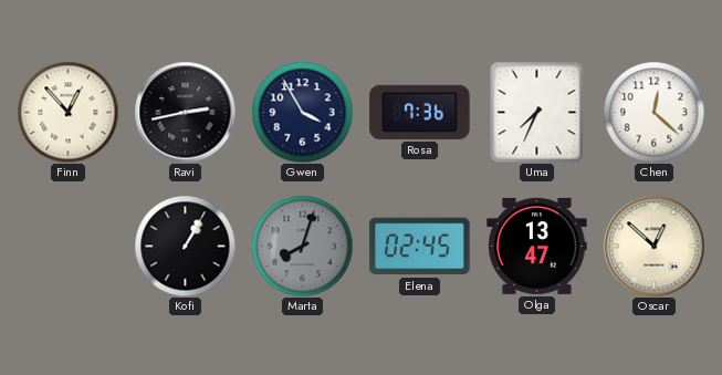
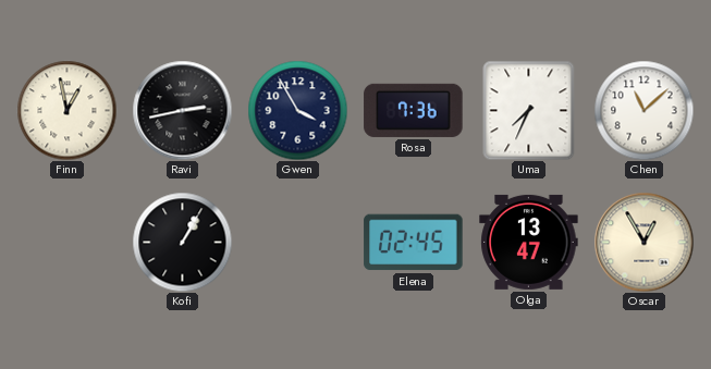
Finn: 12:53 -> 12:58
Chen: 12:22 -> 11:08
Marta: 8:03 -> none
Oscar: 12:52 -> 12:55
